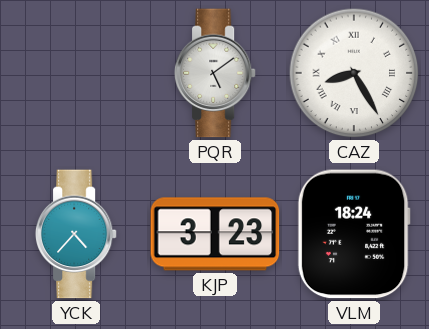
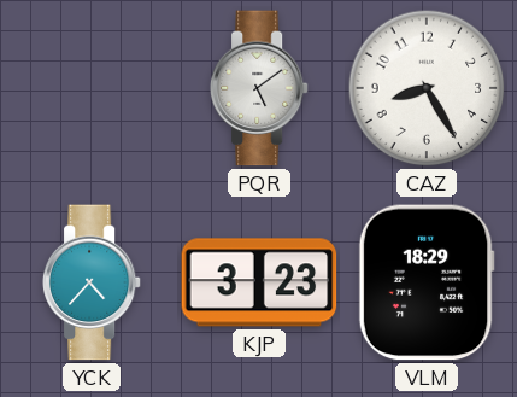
CAZ numerals: Roman -> Arabic
VLM: 18:24 -> 18:29
